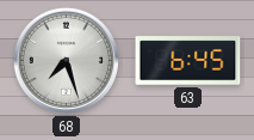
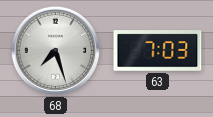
63: 6:45 -> 7:03
